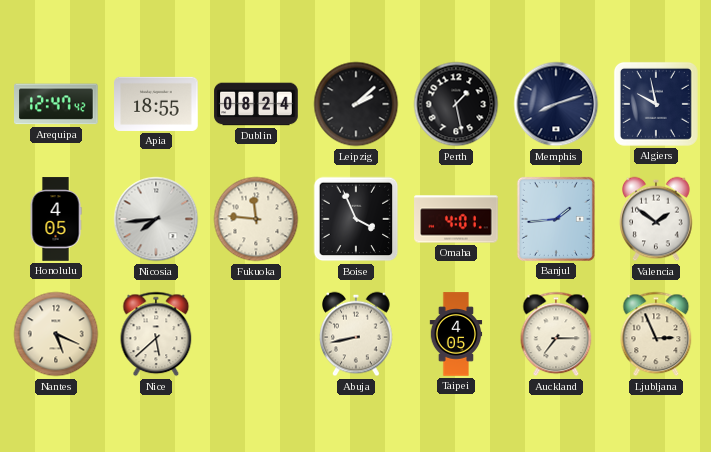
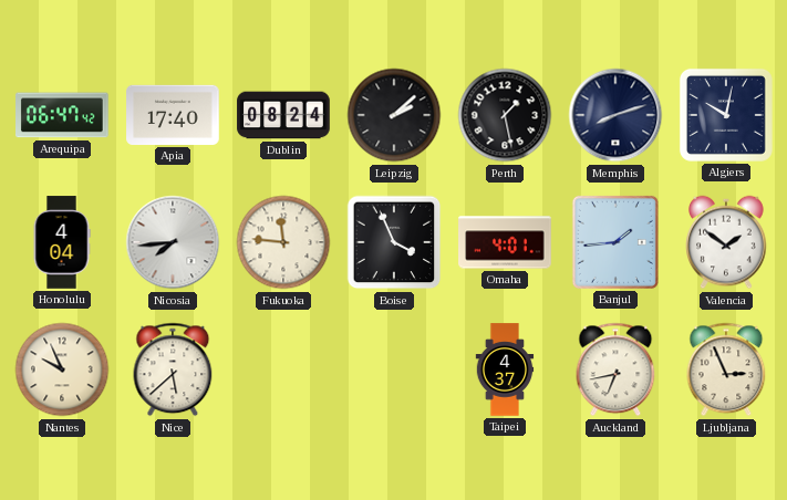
Arequipa: 12:47 -> 06:47
Apia: 18:55 -> 17:40
Algiers: 9:58 -> 10:02
Honolulu: 4:05 -> 4:04
Nantes: 5:19 -> 9:56
Abuja: 8:43 -> none
Taipei: 4:05 -> 4:37
Auckland: 7:15 -> 6:43
